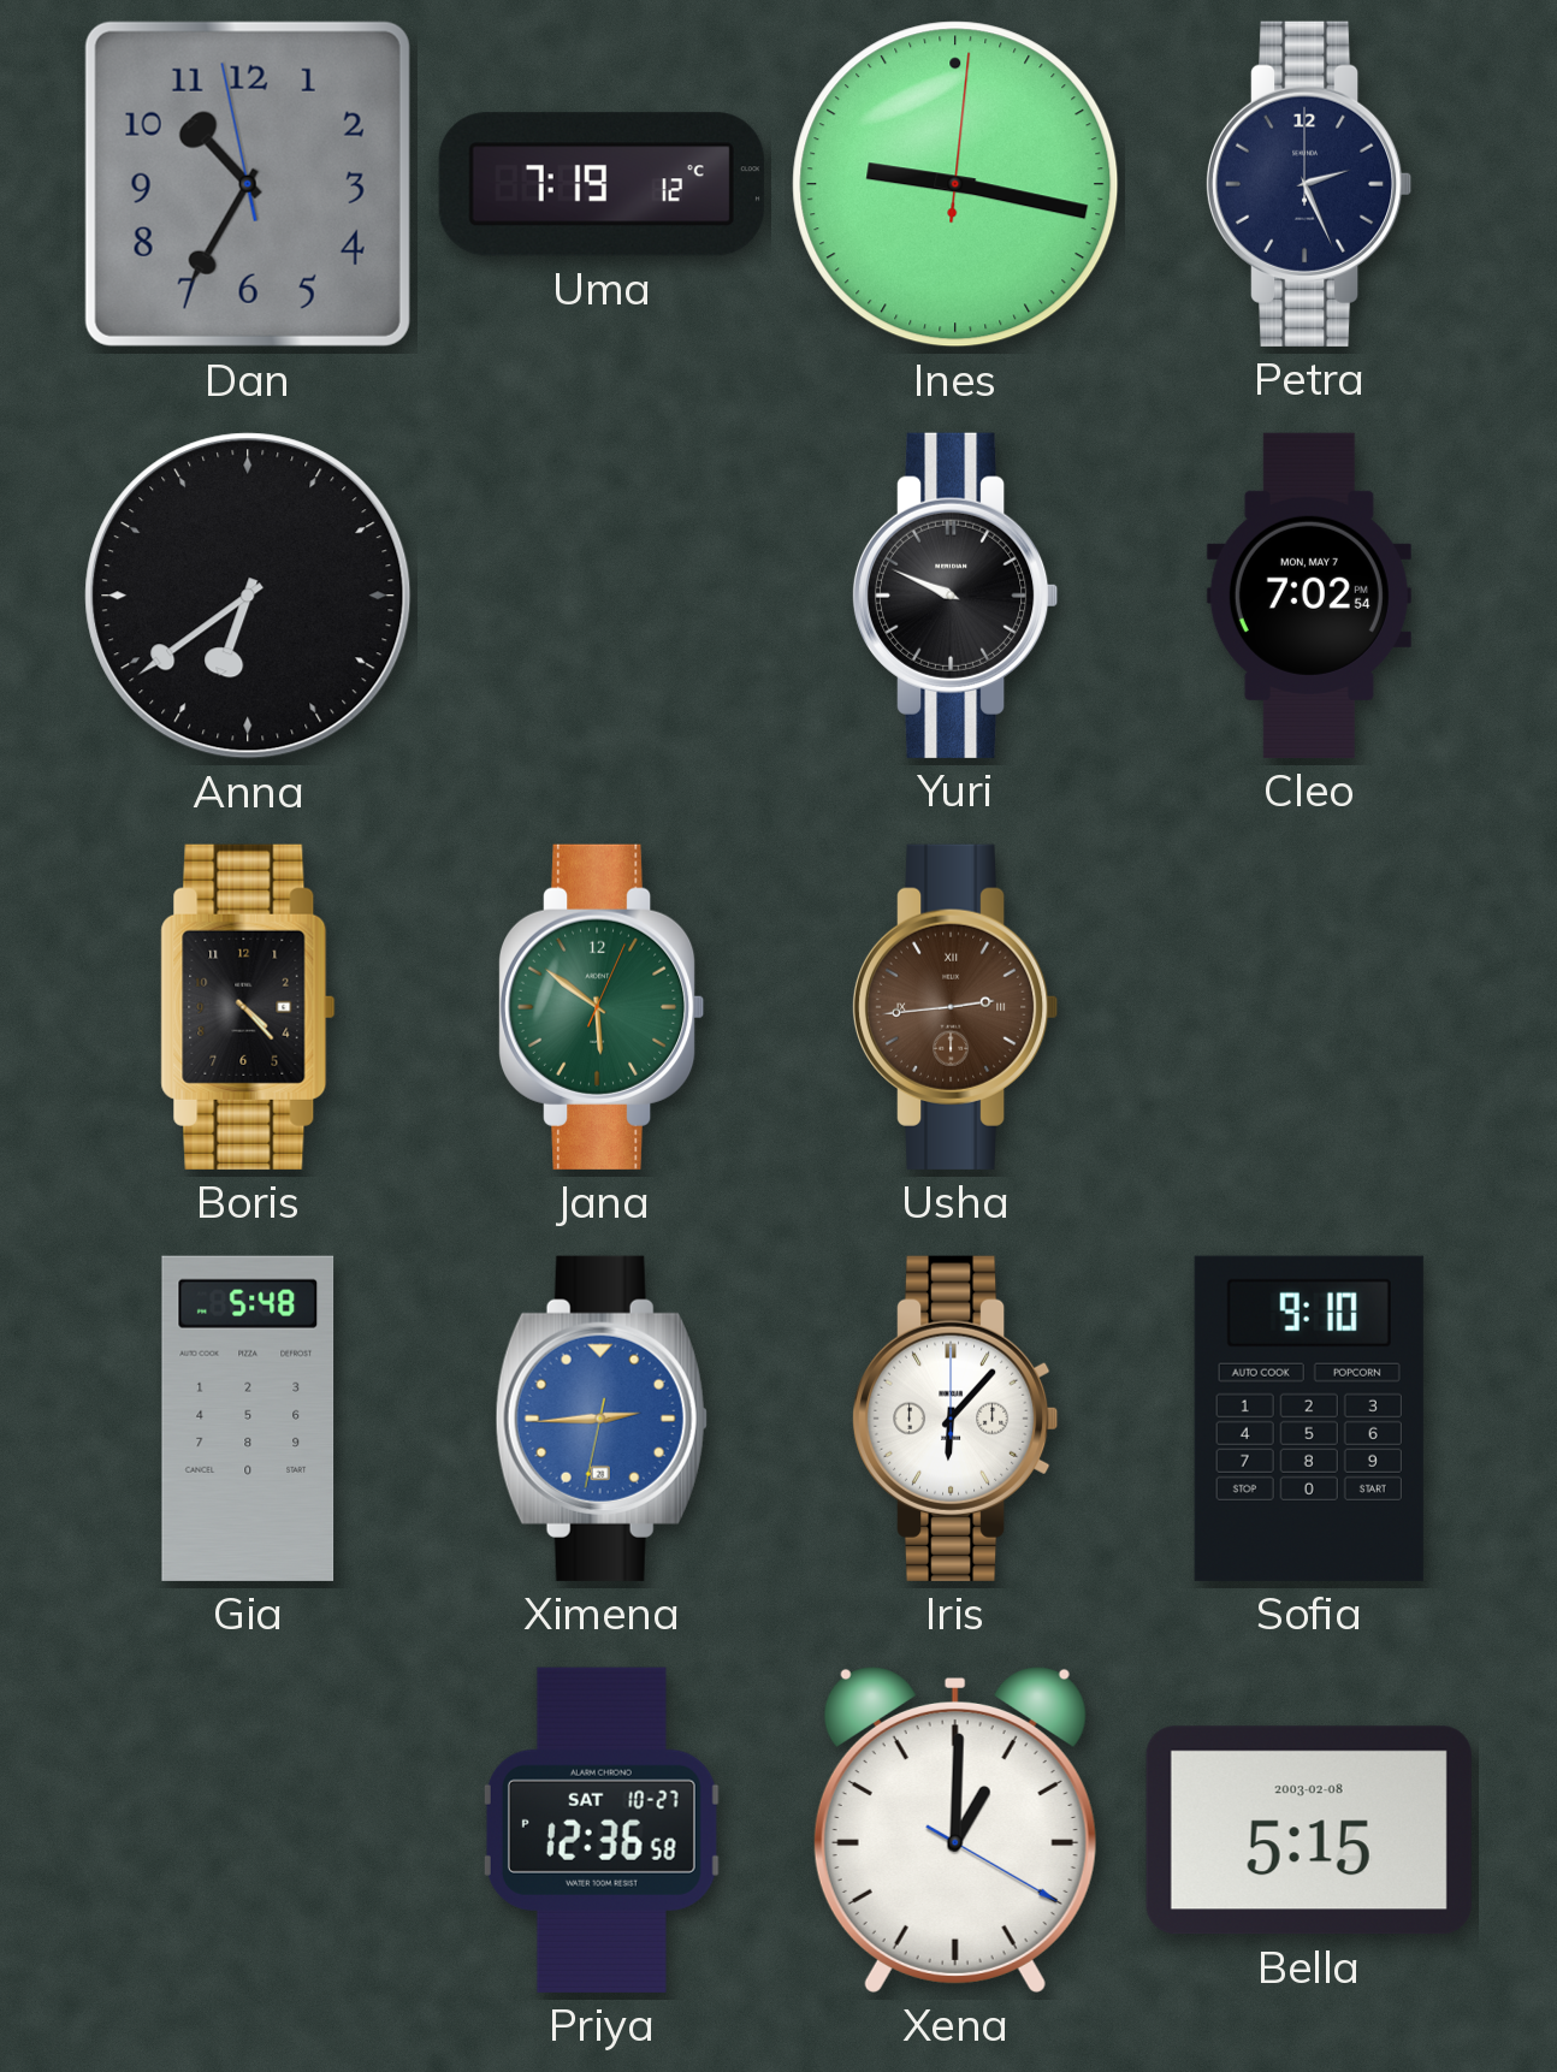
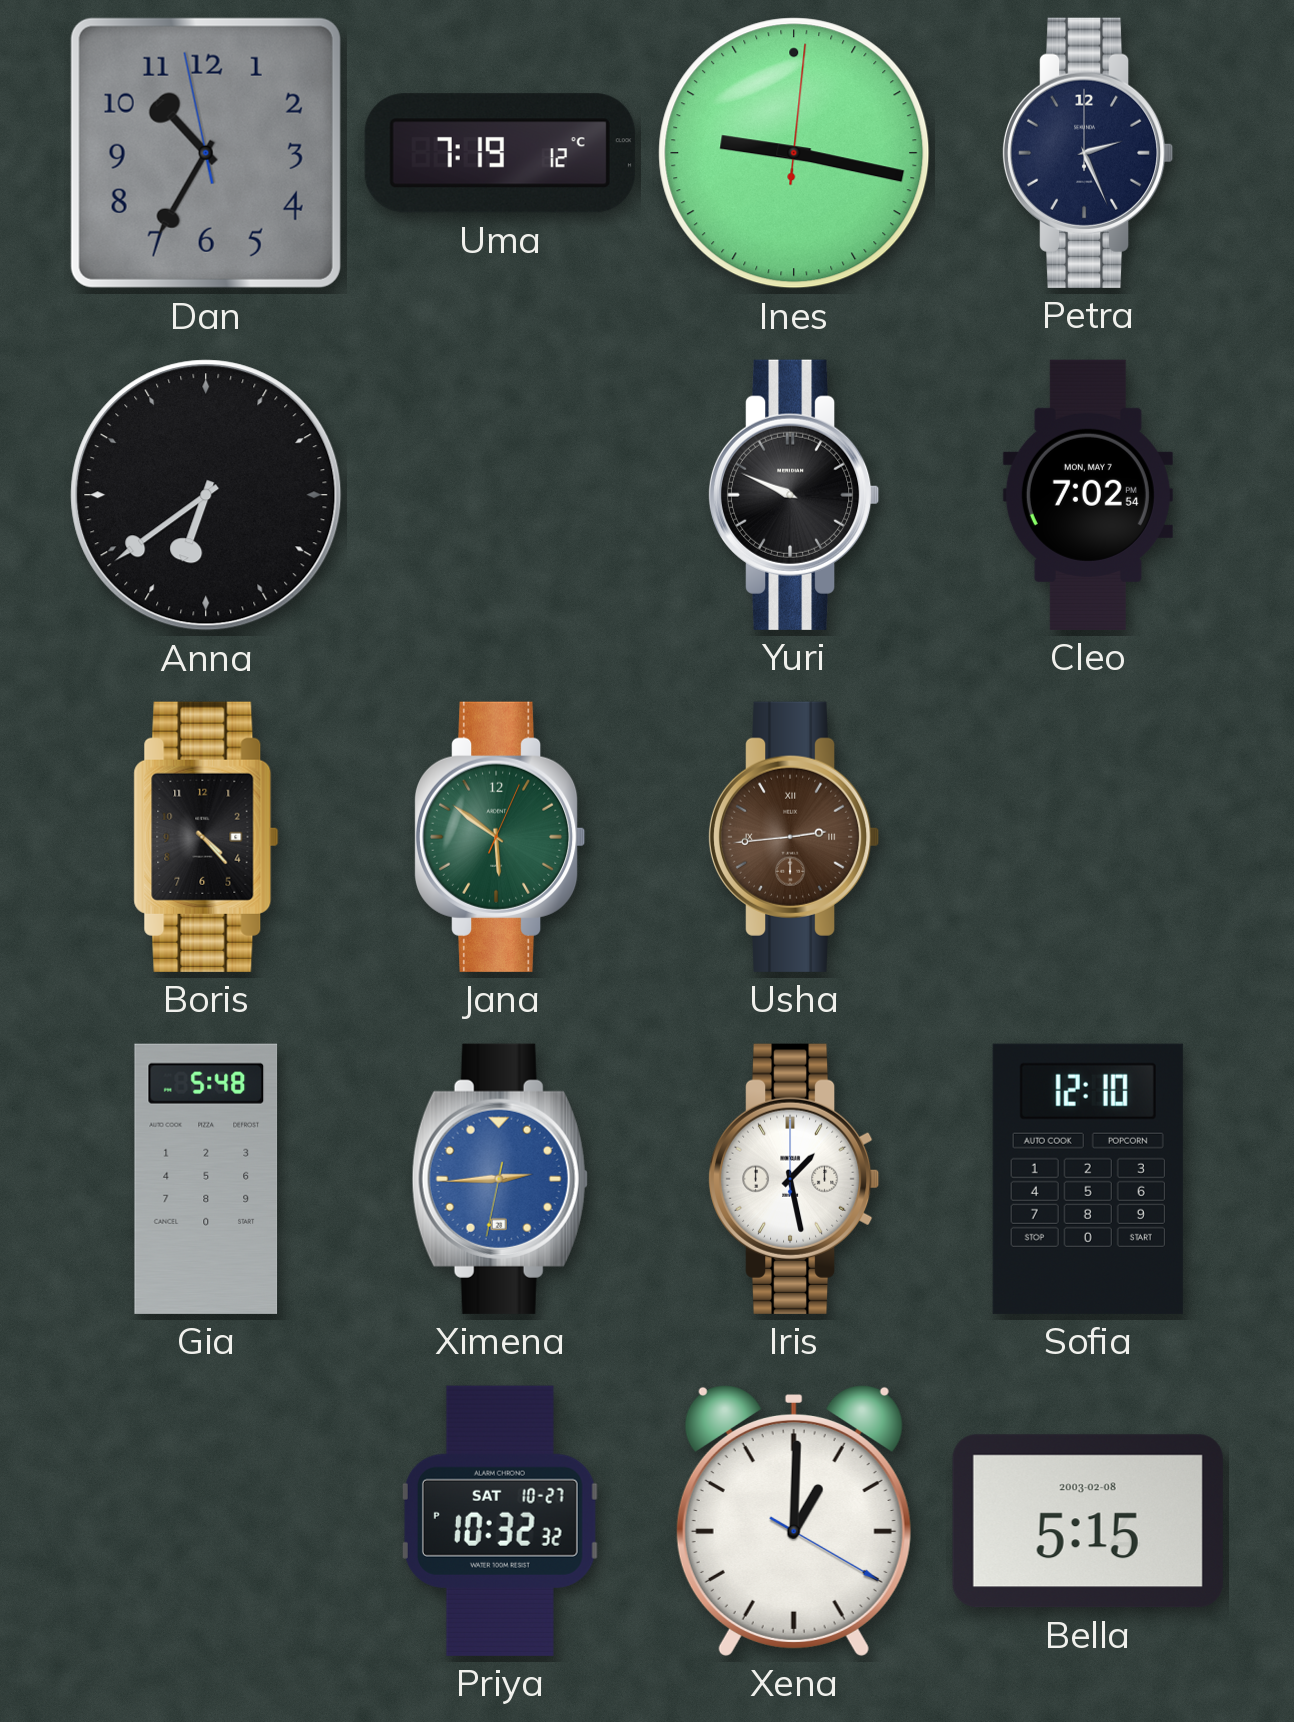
Iris: 6:07 -> 1:28
Sofia: 9:10 -> 12:10
Priya: 12:36 -> 10:32
